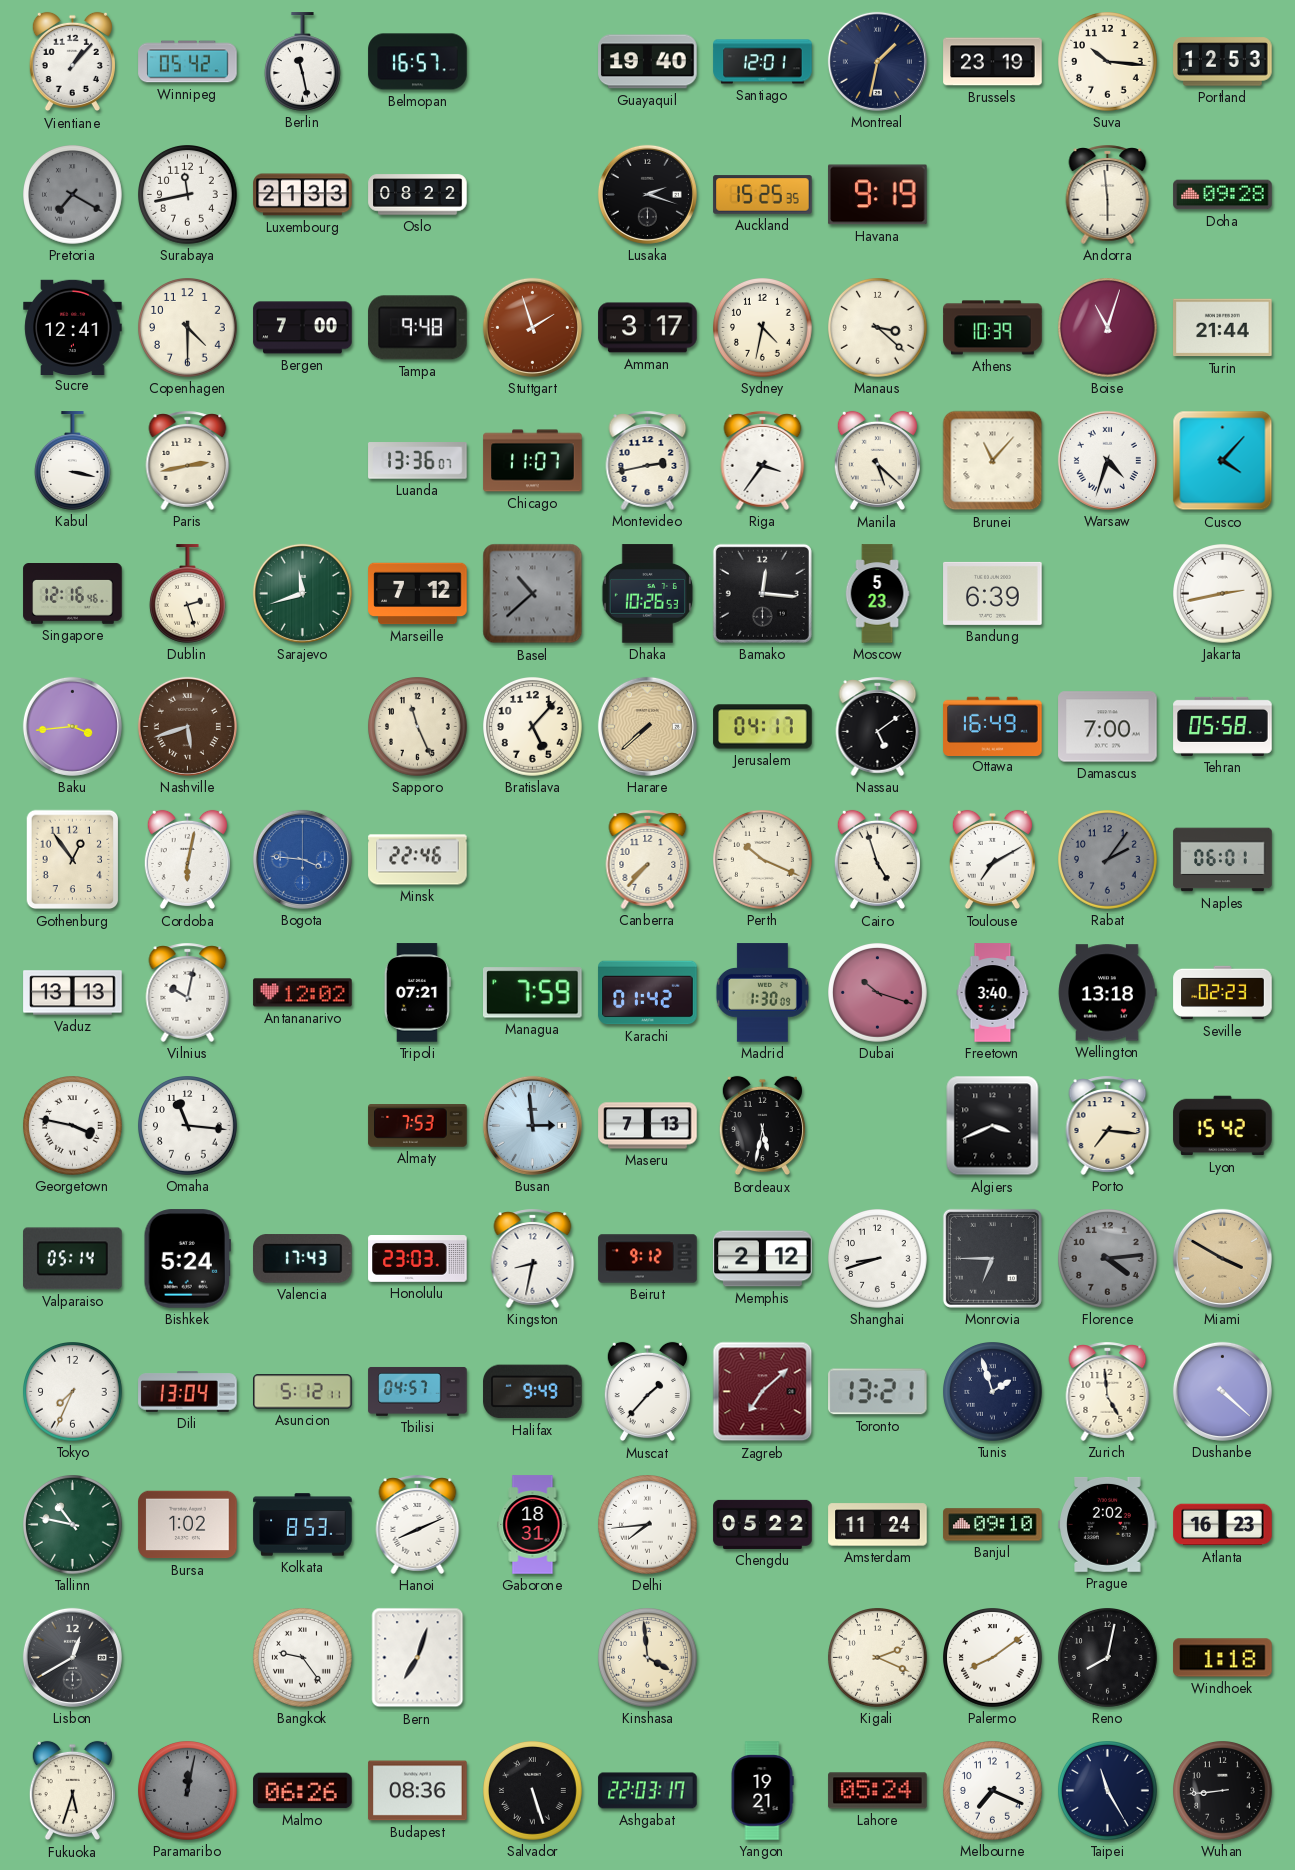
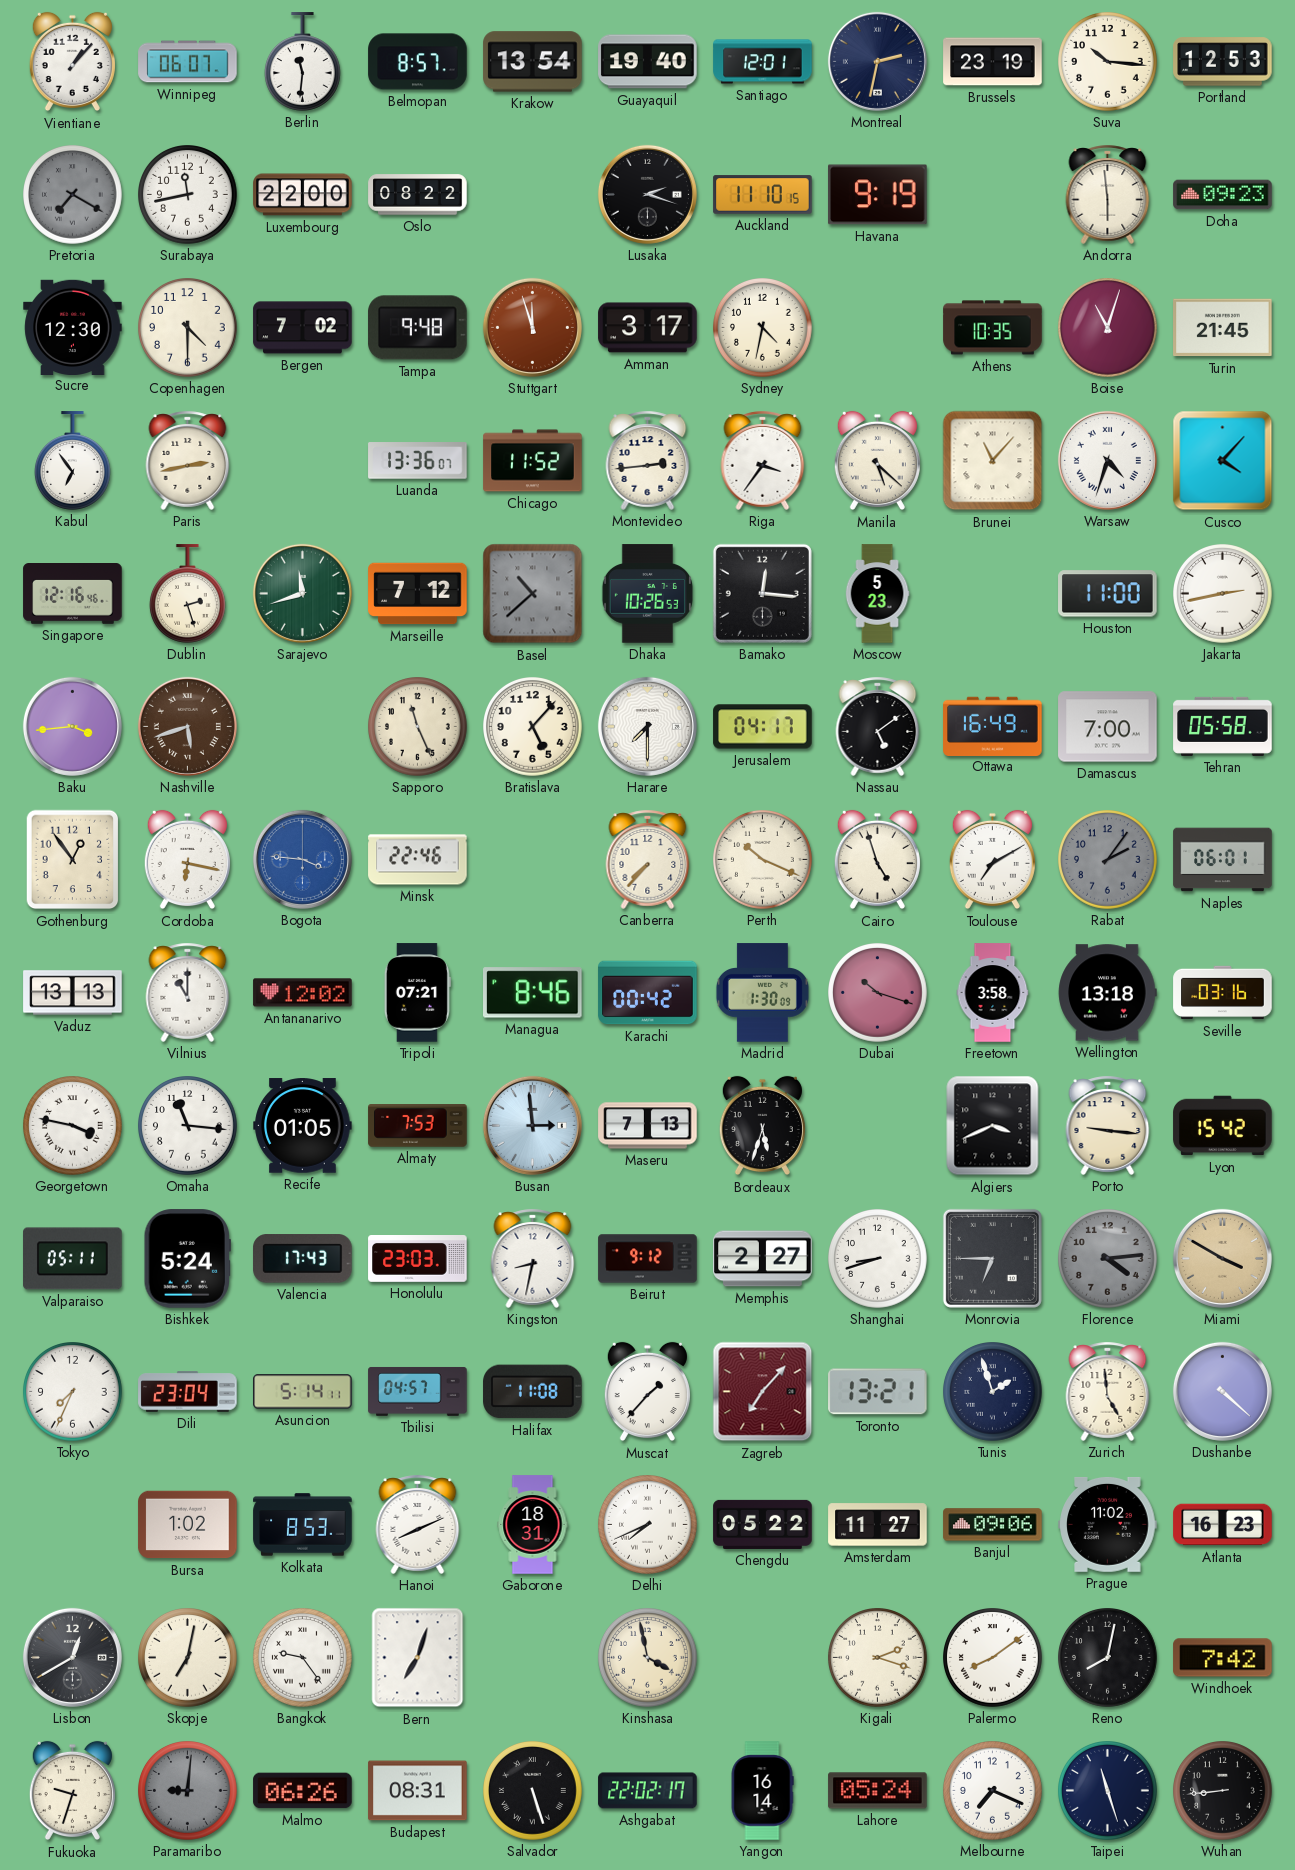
Winnipeg: 05:42 -> 06:07
Berlin: 11:28 -> 11:31
Belmopan: 16:57 -> 8:57
Krakow: none -> 13:54
Montreal: 1:32 -> 2:32
Luxembourg: 21:33 -> 22:00
Auckland: 15:25 -> 11:10
Doha: 09:28 -> 09:23
Sucre: 12:41 -> 12:30
Bergen: 7:00 -> 7:02
Stuttgart: 1:57 -> 11:57
Manaus: 3:22 -> none
Athens: 10:39 -> 10:35
Turin: 21:44 -> 21:45
Kabul: 3:17 -> 6:54
Chicago: 11:07 -> 11:52
Montevideo: 2:43 -> 2:44
Bandung: 6:39 -> none
Houston: none -> 11:00
Harare: 7:38 -> 7:30
Harare dial: champagne -> white
Cordoba: 6:02 -> 6:17
Vilnius: 10:02 -> 11:00
Managua: 7:59 -> 8:46
Karachi: 01:42 -> 00:42
Freetown: 3:40 -> 3:58
Seville: 02:23 -> 03:16
Recife: none -> 01:05
Bordeaux: 5:32 -> 5:33
Porto: 7:16 -> 9:16
Valparaiso: 05:14 -> 05:11
Memphis: 2:12 -> 2:27
Dili: 13:04 -> 23:04
Asuncion: 5:12 -> 5:14
Halifax: 9:49 -> 11:08
Zagreb: 7:08 -> 7:07
Tallinn: 10:47 -> none
Delhi: 7:44 -> 7:41
Amsterdam: 11:24 -> 11:27
Banjul: 09:10 -> 09:06
Prague: 2:02 -> 11:02
Skopje: none -> 7:02
Kinshasa: 3:59 -> 3:58
Kigali: 2:19 -> 2:18
Windhoek: 1:18 -> 7:42
Fukuoka: 5:33 -> 9:33
Paramaribo: 12:02 -> 9:01
Budapest: 08:36 -> 08:31
Ashgabat: 22:03 -> 22:02
Yangon: 19:21 -> 16:14
Taipei: 11:25 -> 11:27
